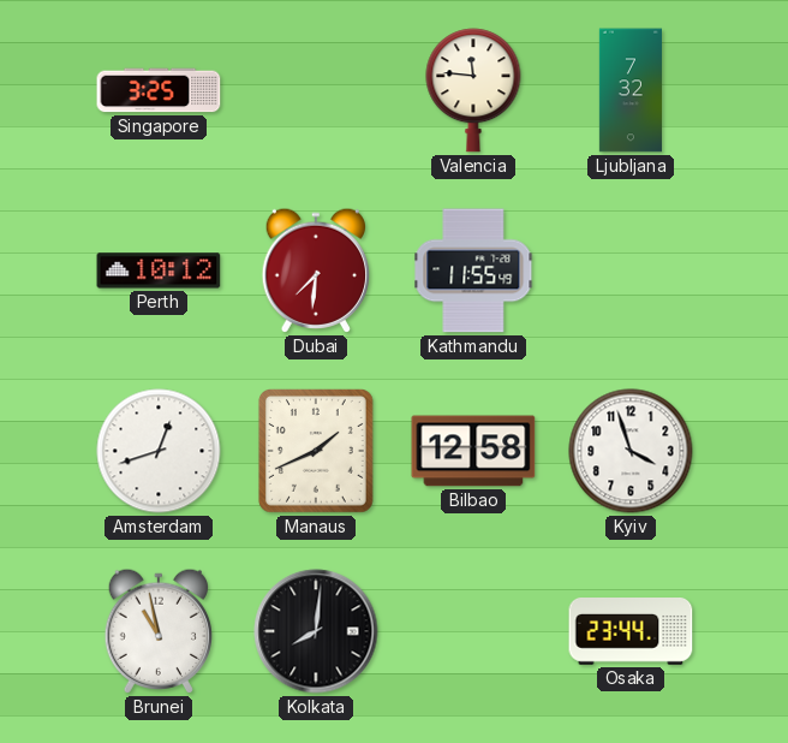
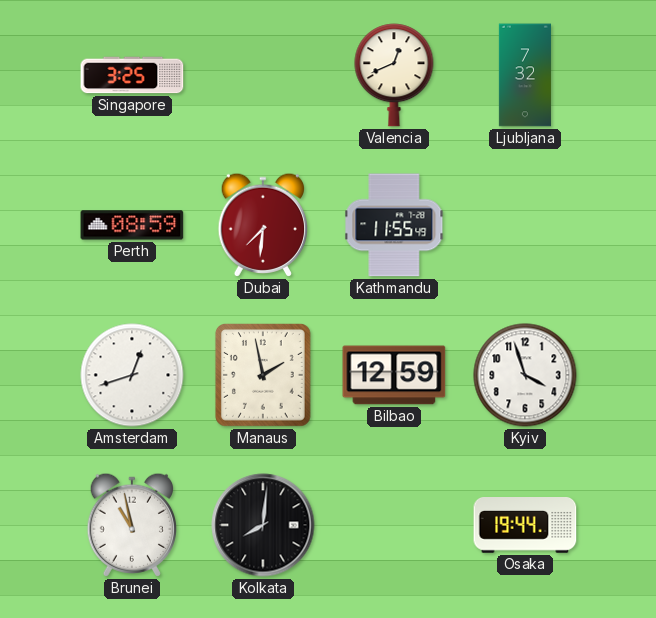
Valencia: 11:46 -> 12:41
Perth: 10:12 -> 08:59
Manaus: 1:41 -> 1:58
Bilbao: 12:58 -> 12:59
Osaka: 23:44 -> 19:44
